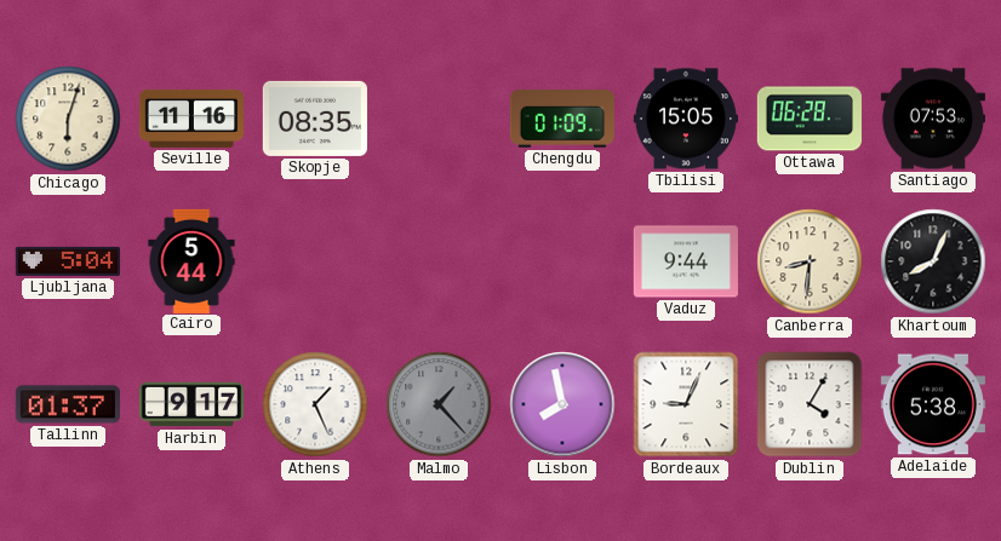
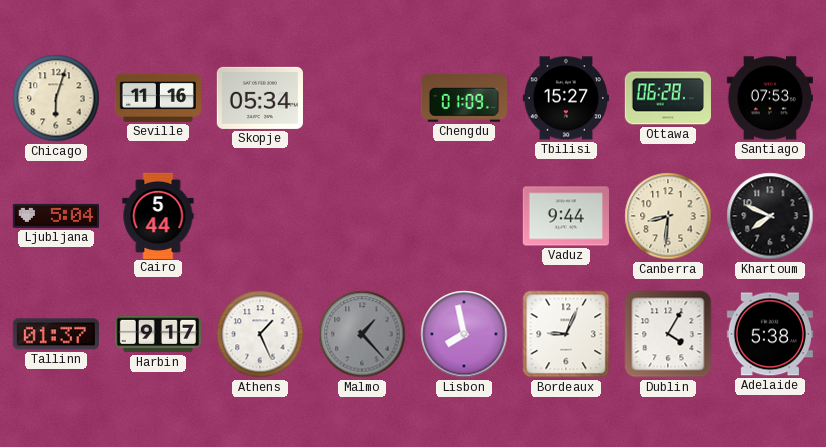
Skopje: 08:35 -> 05:34
Tbilisi: 15:05 -> 15:27
Khartoum: 8:04 -> 7:49
